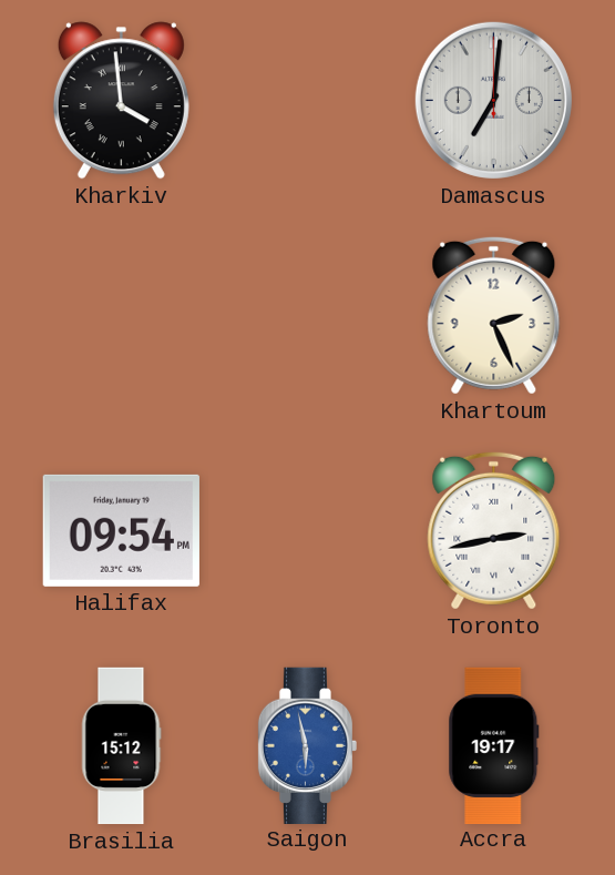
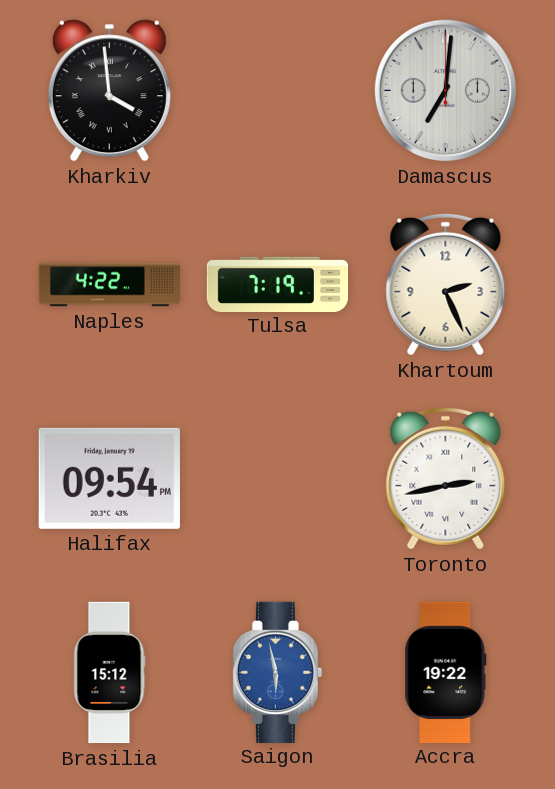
Naples: none -> 4:22
Tulsa: none -> 7:19
Accra: 19:17 -> 19:22
